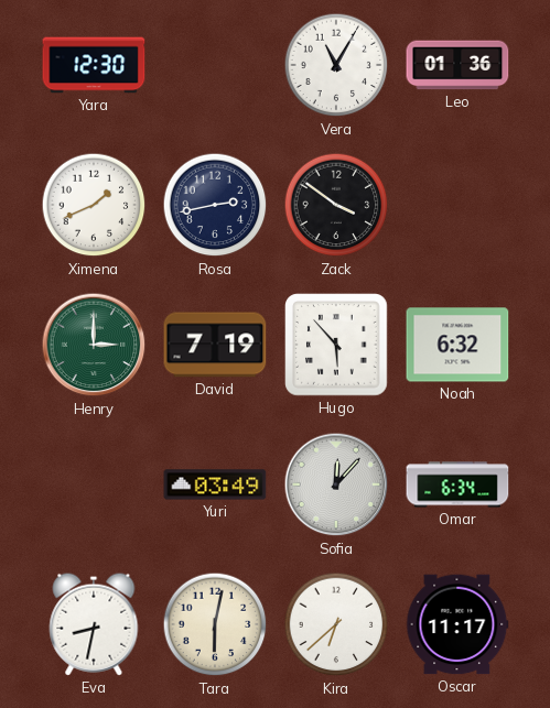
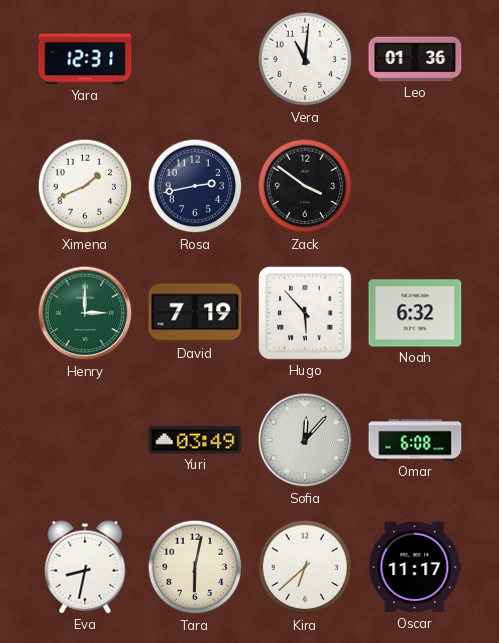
Yara: 12:30 -> 12:31
Vera: 11:05 -> 11:01
Omar: 6:34 -> 6:08
